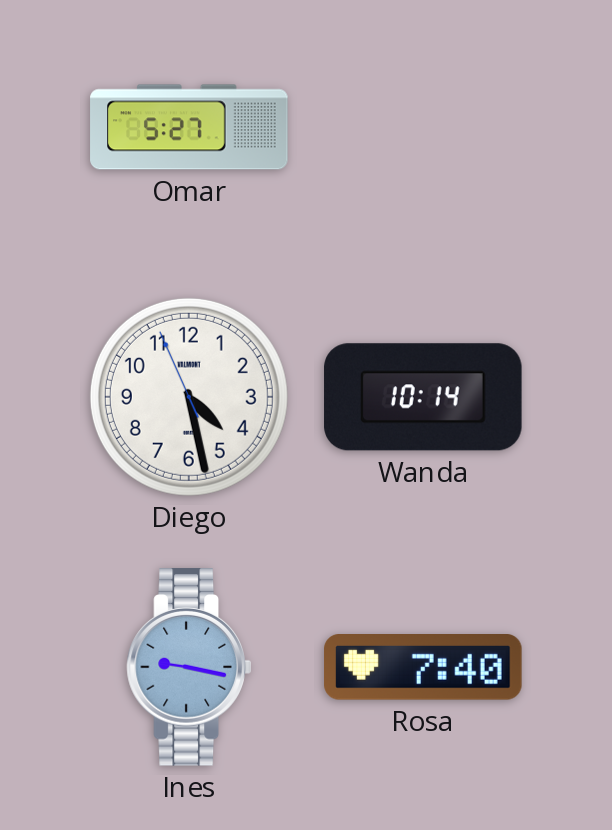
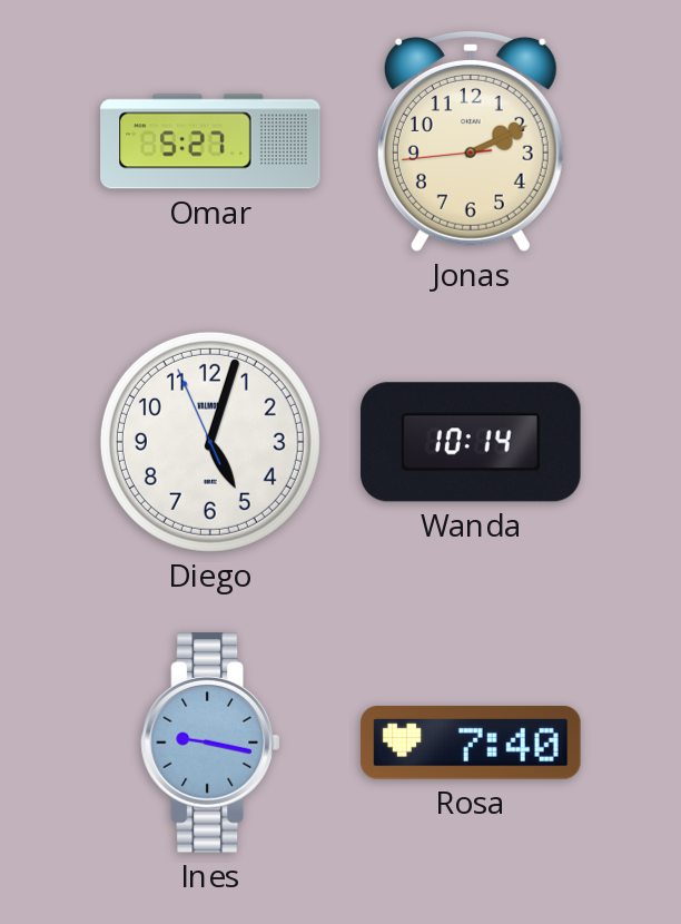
Jonas: none -> 2:10
Diego: 4:27 -> 5:02
